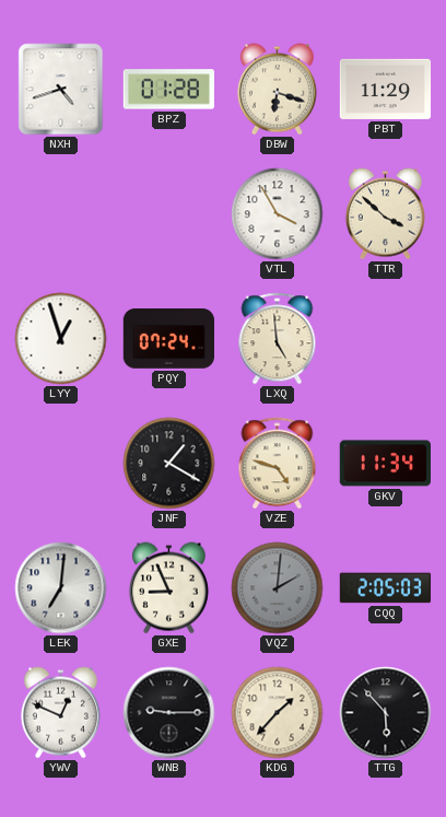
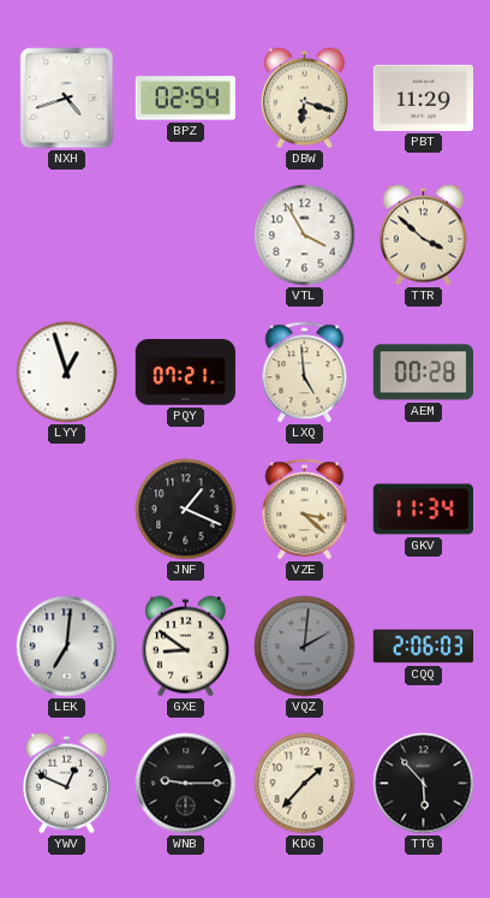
BPZ: 01:28 -> 02:54
PQY: 07:24 -> 07:21
AEM: none -> 00:28
JNF: 1:20 -> 1:19
VZE: 4:48 -> 3:22
GXE: 8:56 -> 8:51
CQQ: 2:05 -> 2:06
